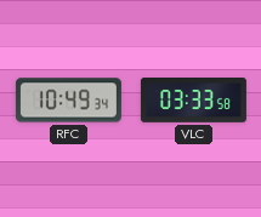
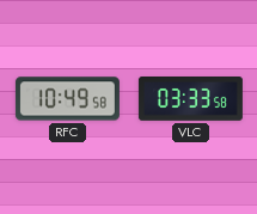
RFC: 10:49:34 -> 10:49:58
